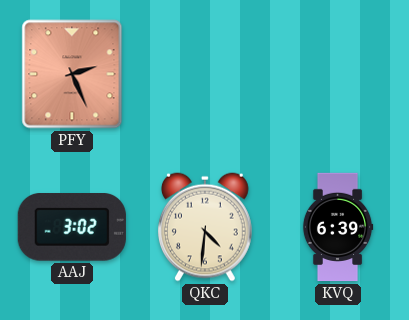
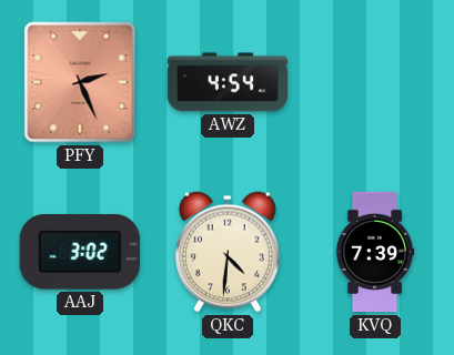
AWZ: none -> 4:54
KVQ: 6:39 -> 7:39
